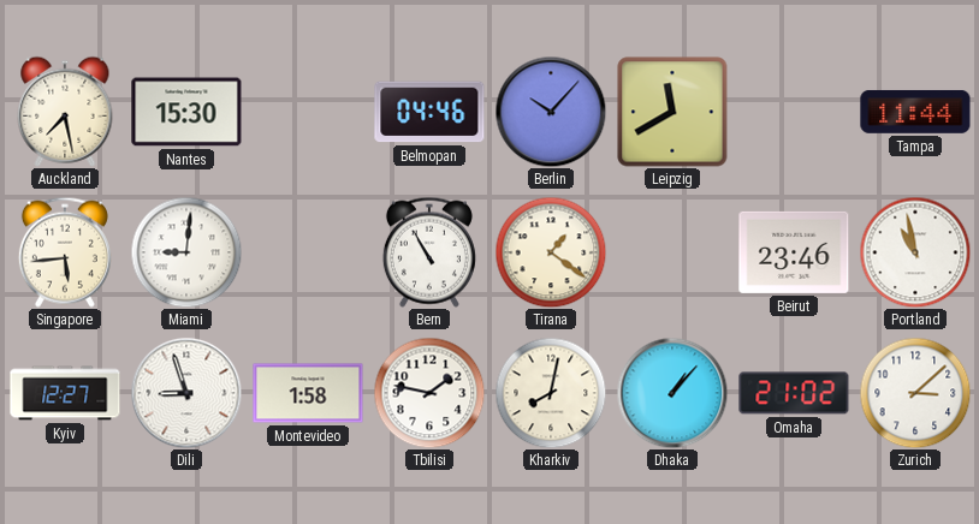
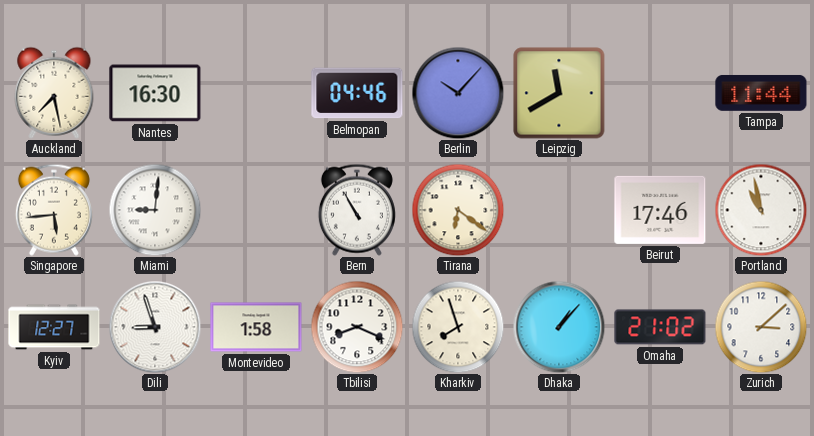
Nantes: 15:30 -> 16:30
Tirana: 1:21 -> 6:21
Beirut: 23:46 -> 17:46
Tbilisi: 1:47 -> 8:19
Kharkiv: 8:02 -> 7:57
